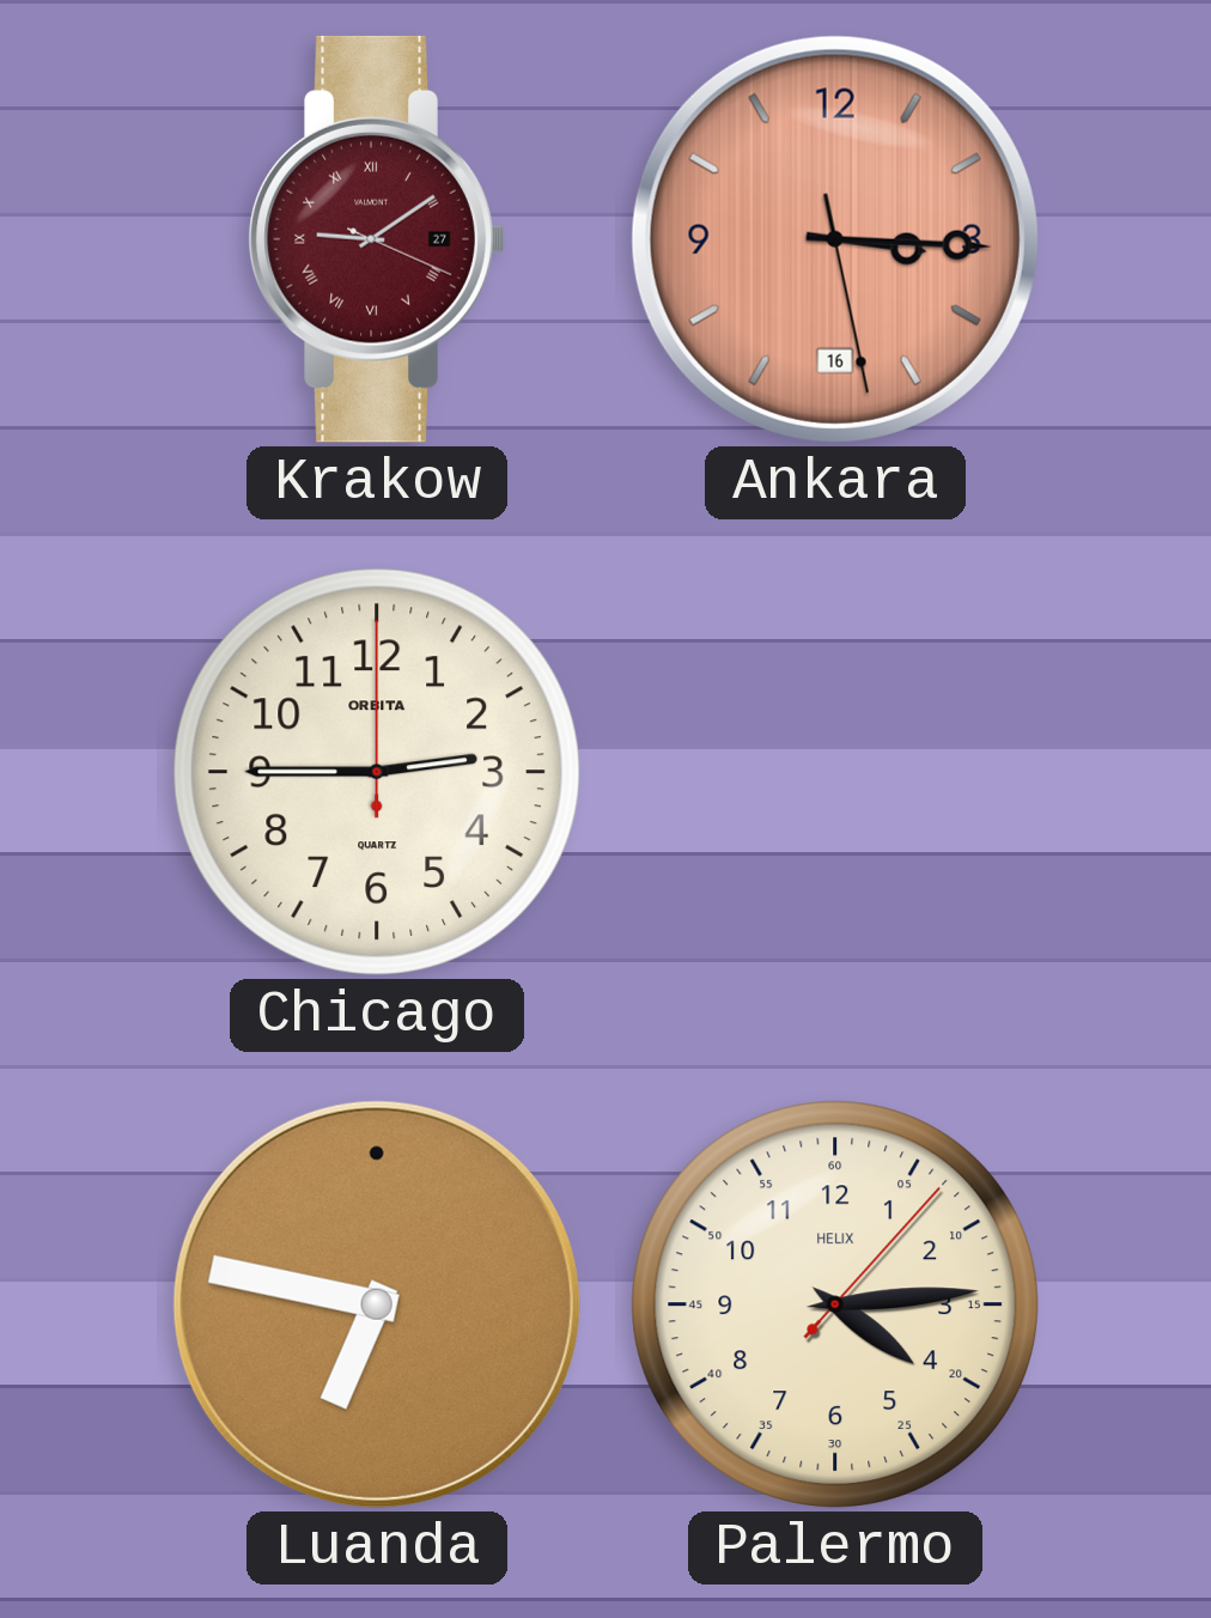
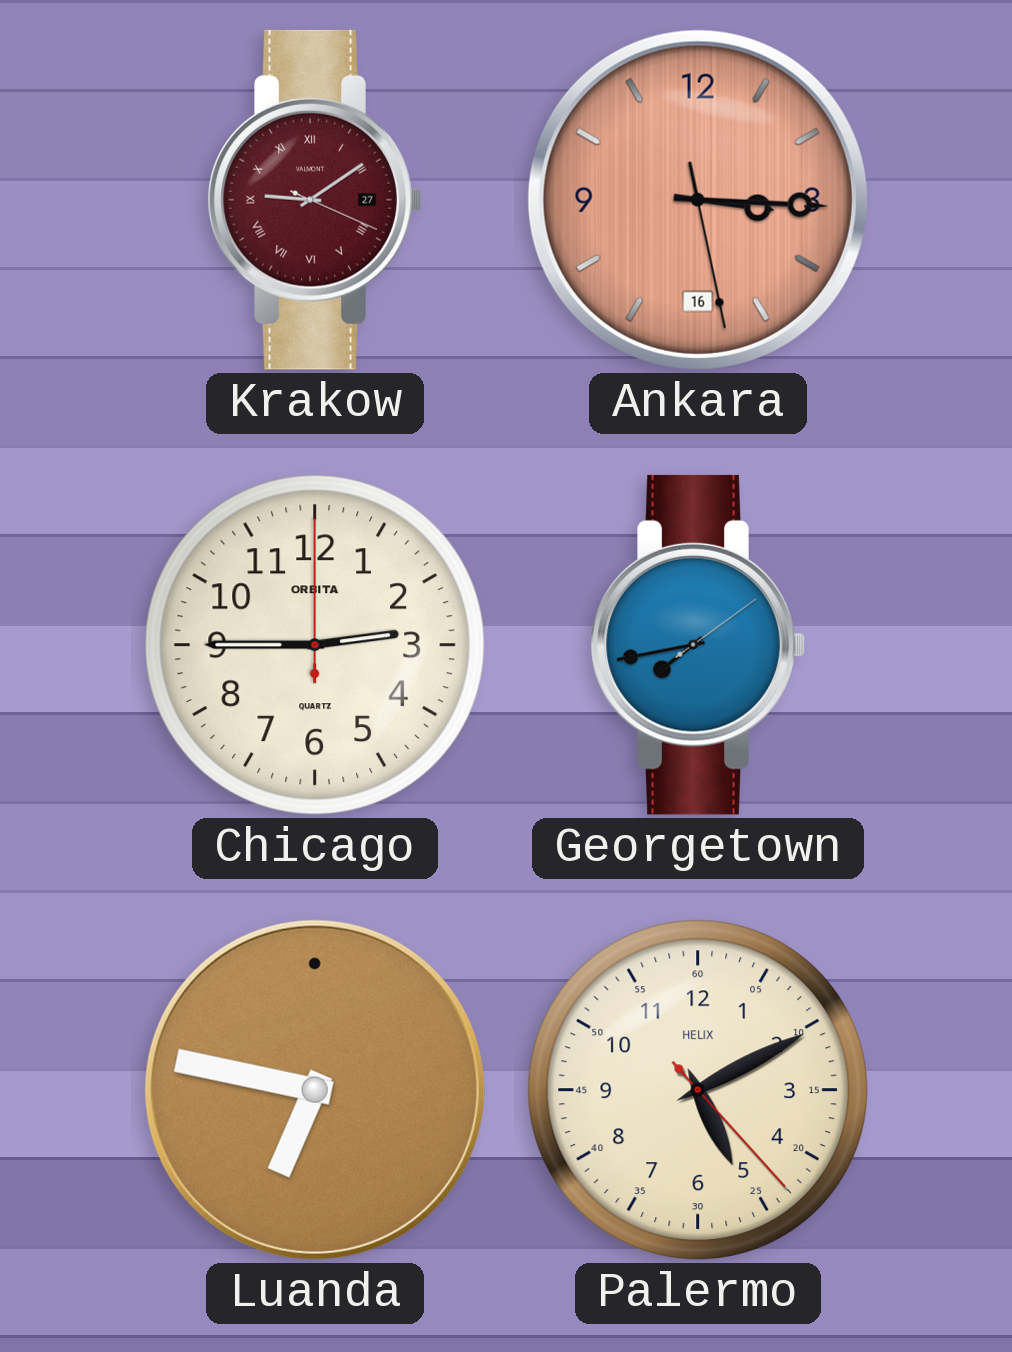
Georgetown: none -> 7:43
Palermo: 4:14 -> 5:10
